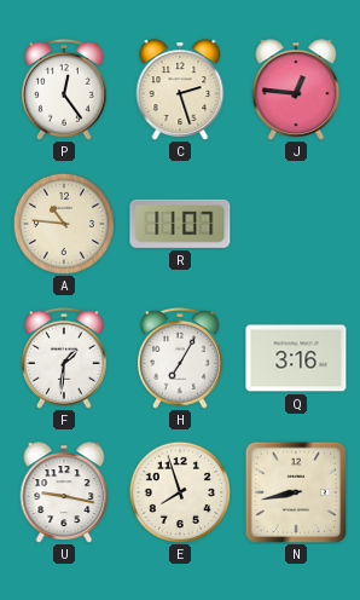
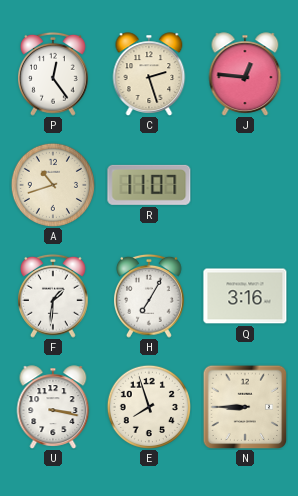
A: 10:46 -> 10:42
U: 9:17 -> 3:17
N: 8:43 -> 8:45
